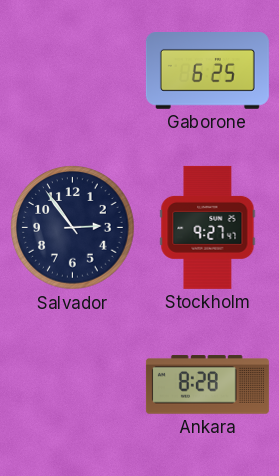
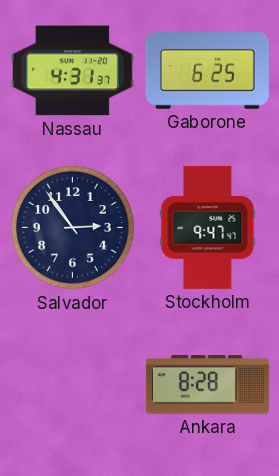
Nassau: none -> 4:31
Stockholm: 9:27 -> 9:47
